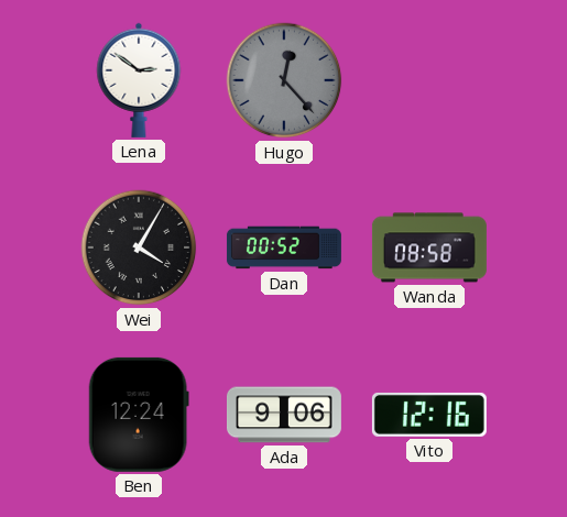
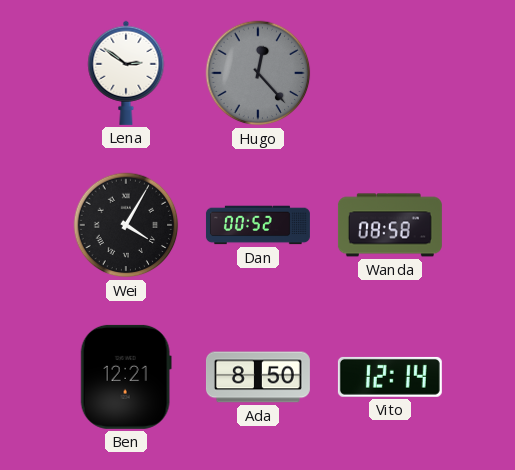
Ben: 12:24 -> 12:21
Ada: 9:06 -> 8:50
Vito: 12:16 -> 12:14
